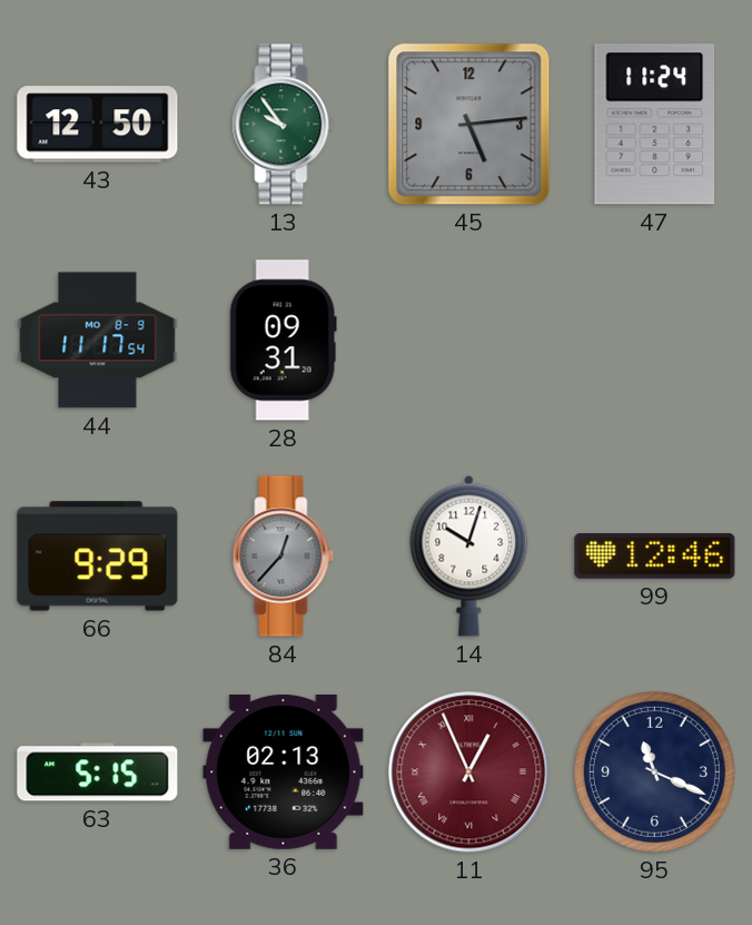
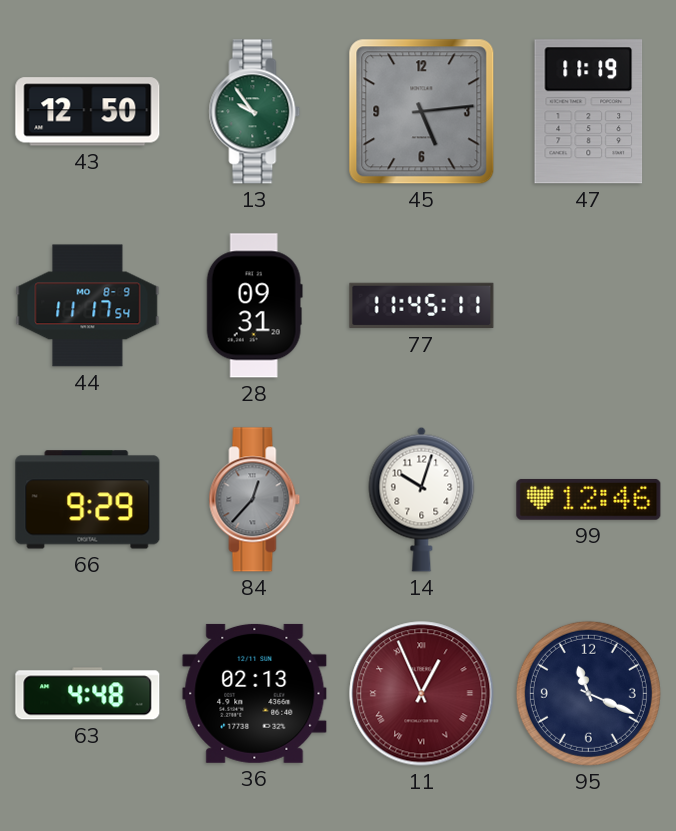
47: 11:24 -> 11:19
77: none -> 11:45
63: 5:15 -> 4:48
